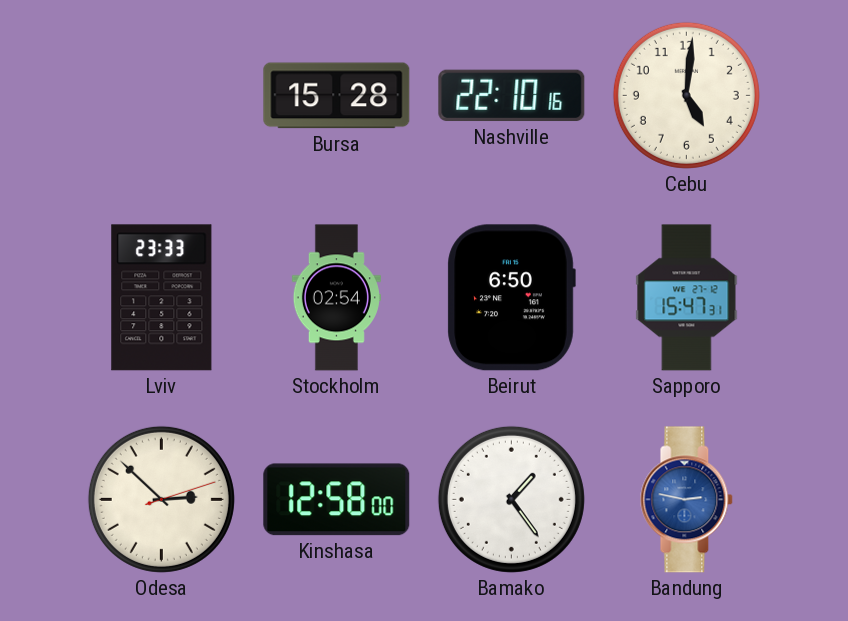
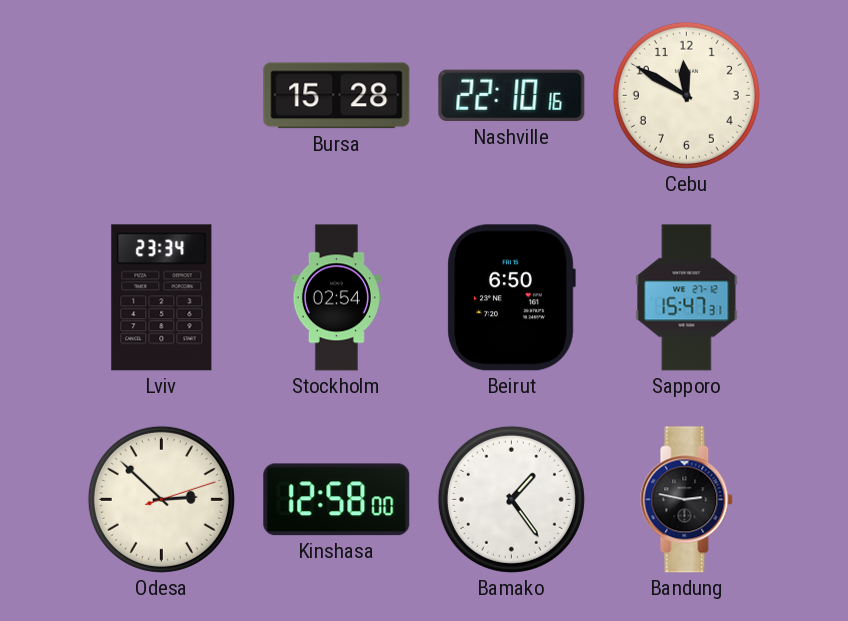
Cebu: 5:01 -> 11:50
Lviv: 23:33 -> 23:34
Bandung dial: blue -> black
